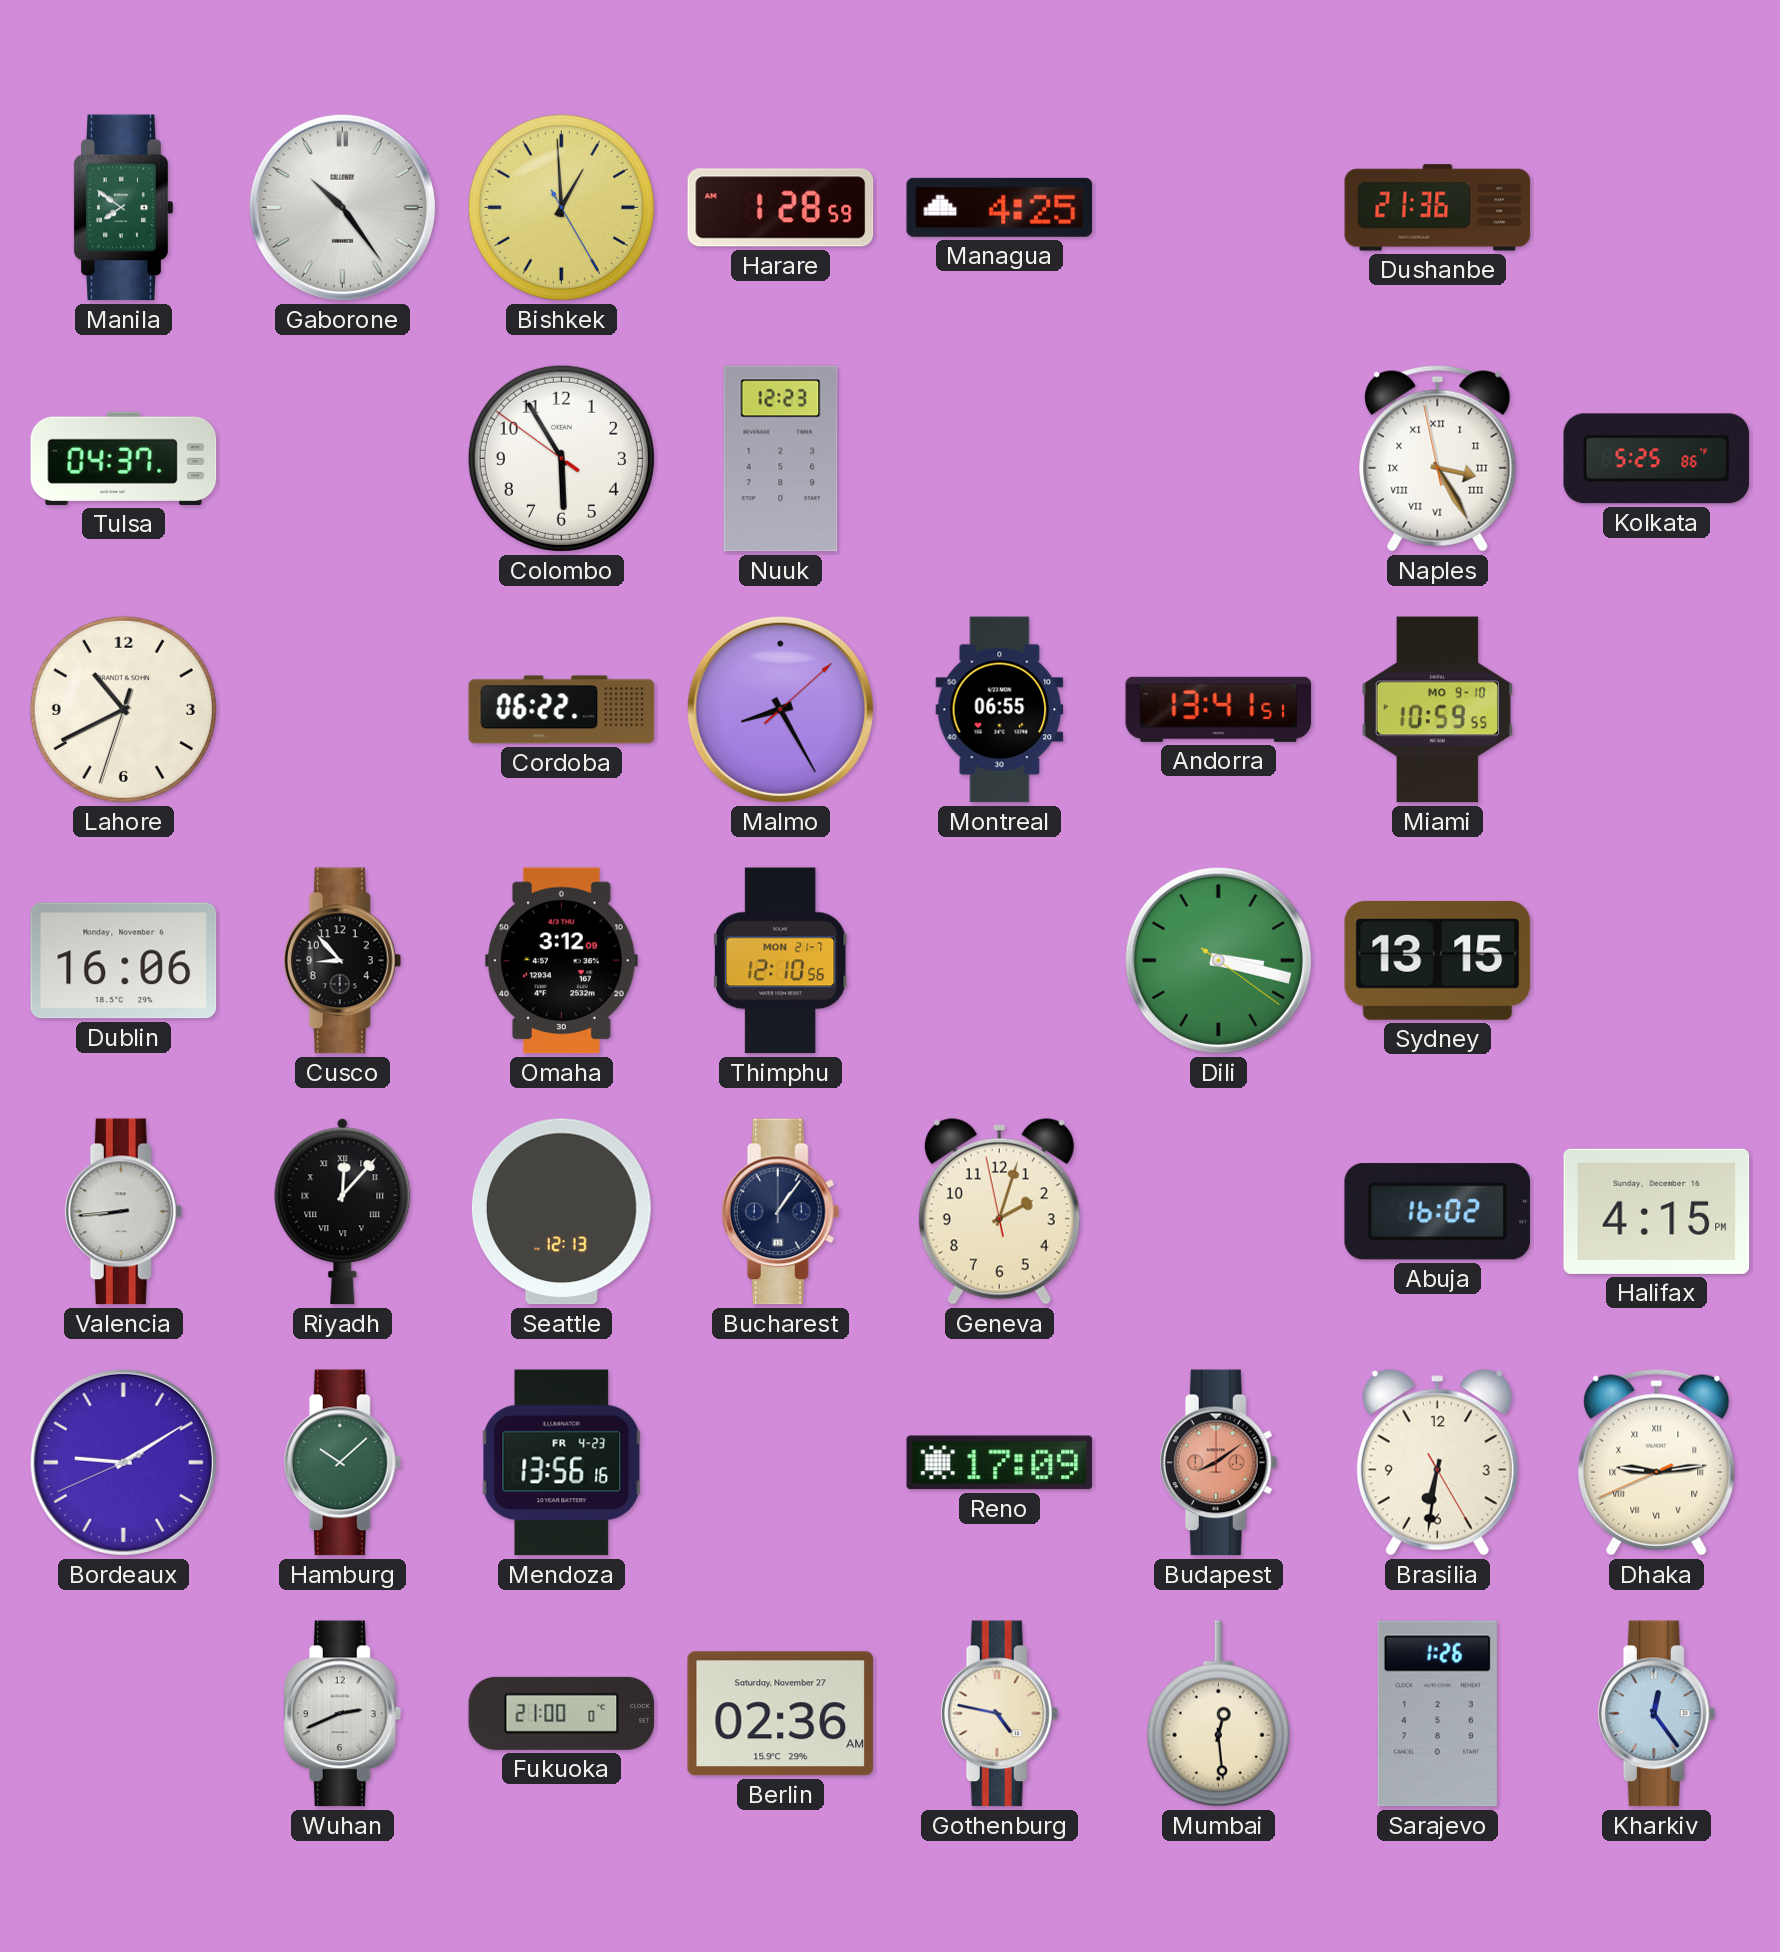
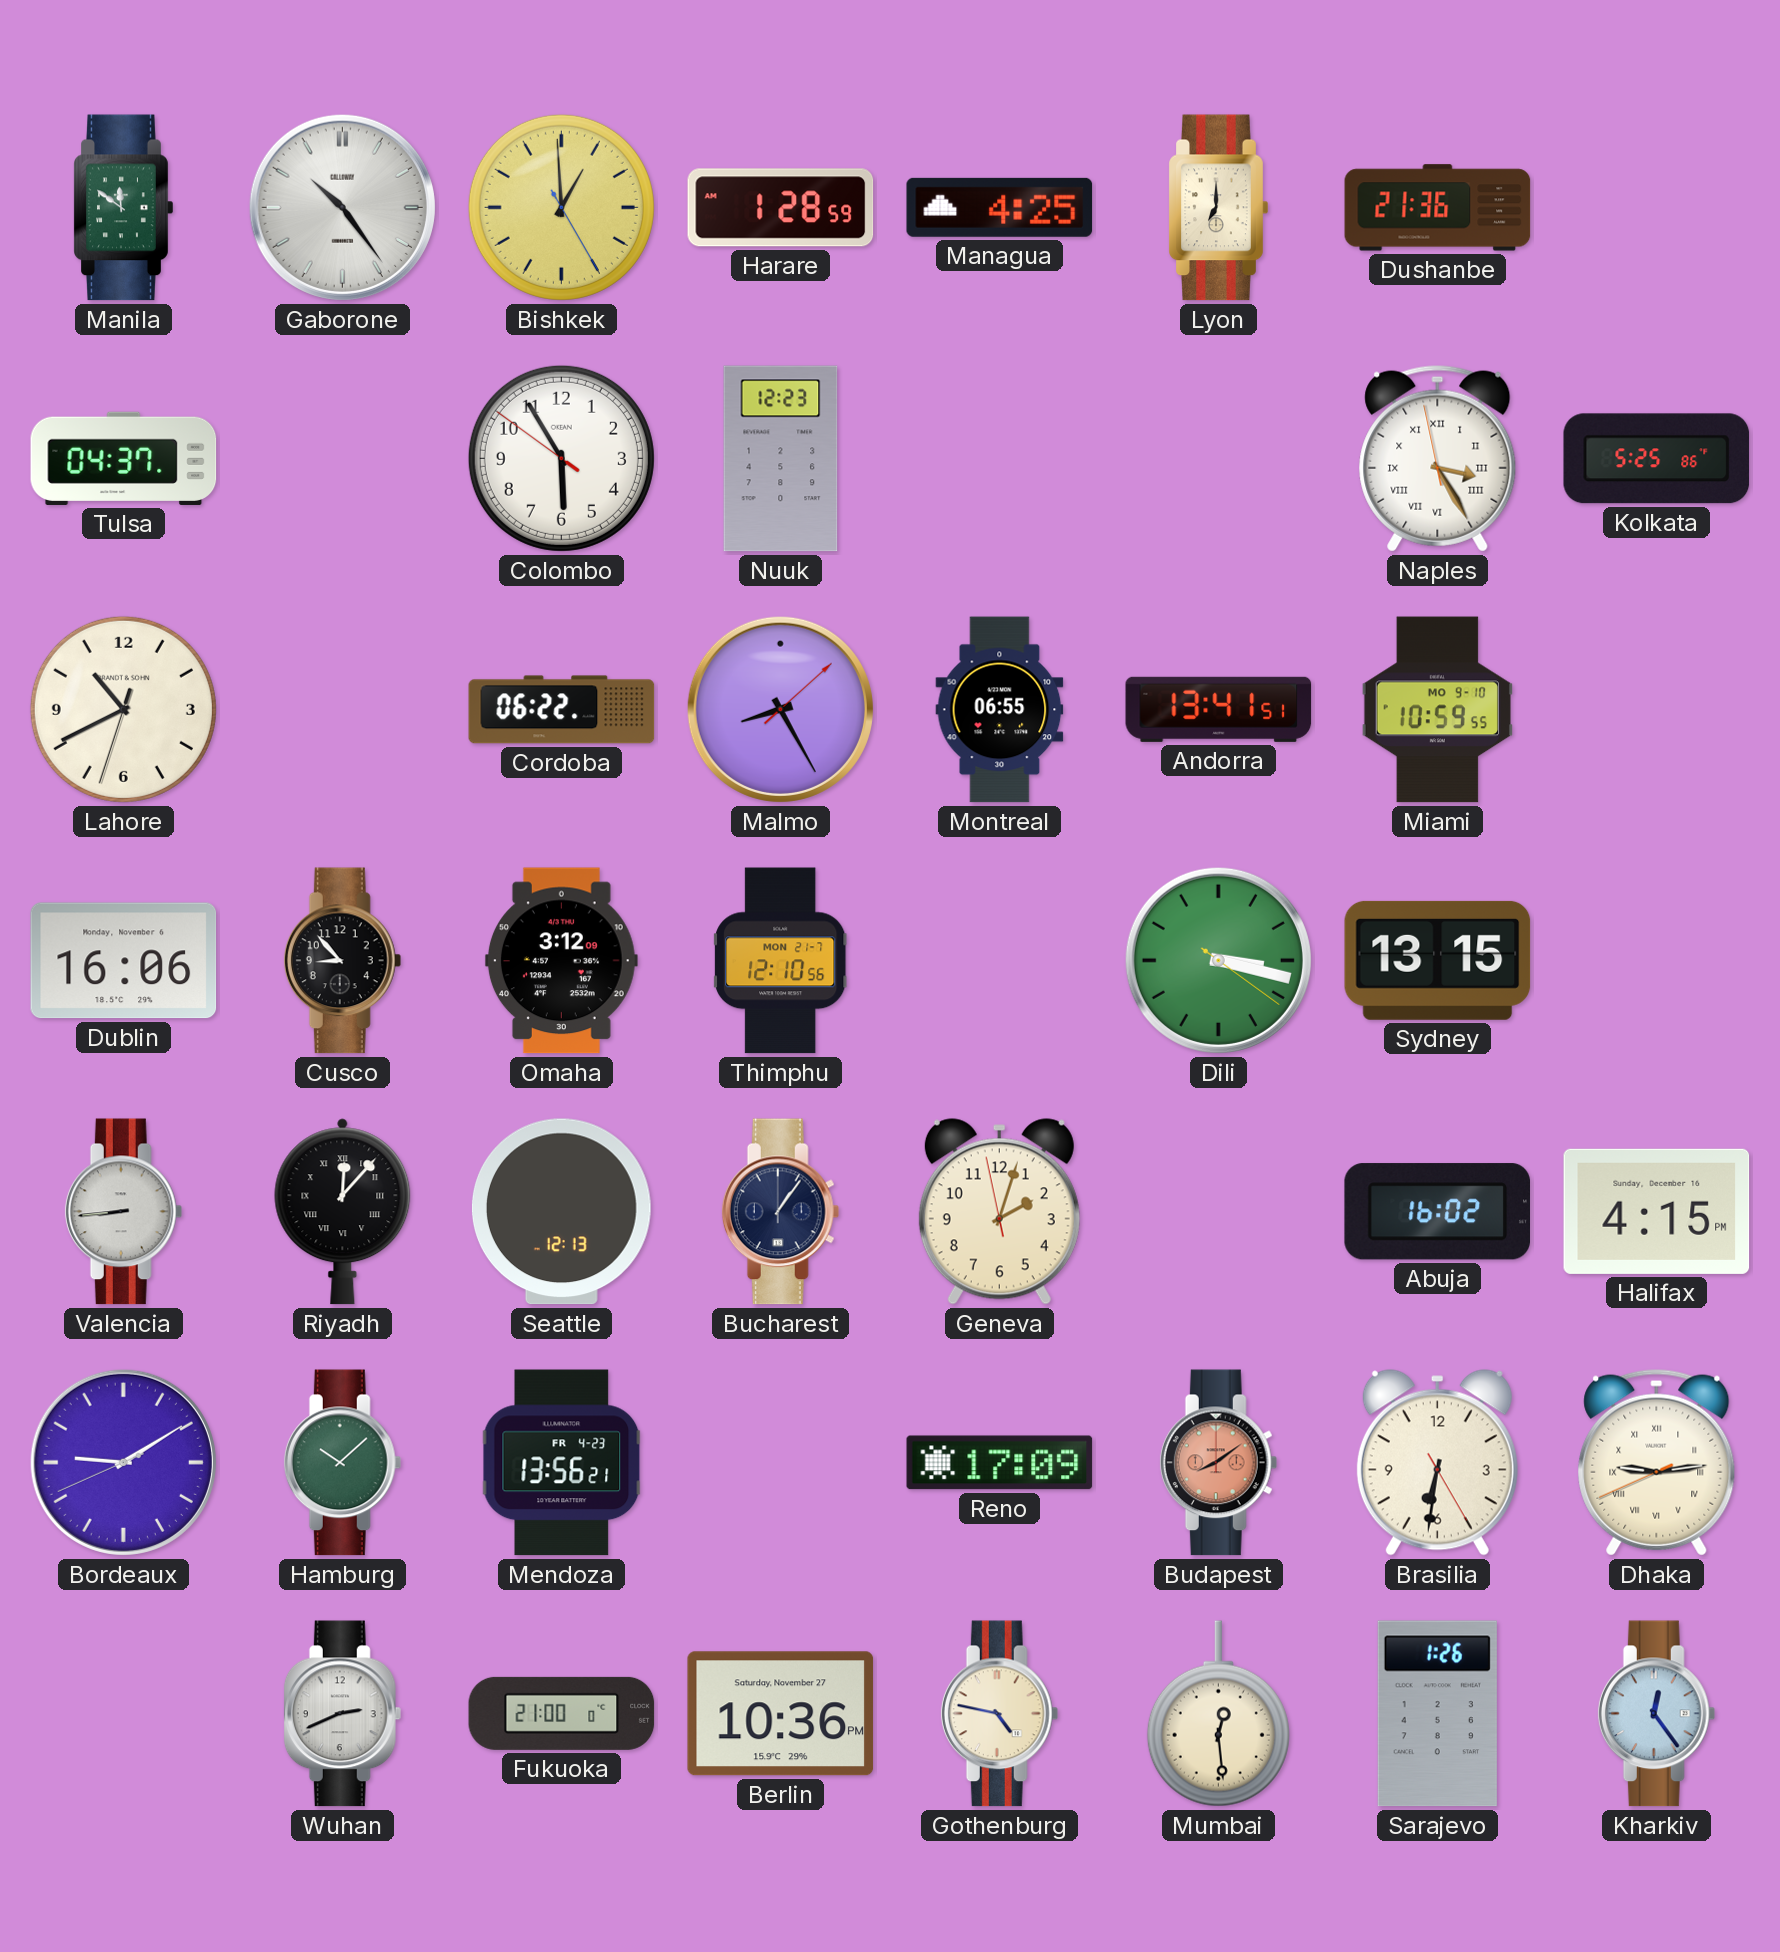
Manila: 7:51 -> 11:51
Lyon: none -> 7:00
Mendoza: 13:56:16 -> 13:56:21
Berlin: 02:36 -> 10:36
